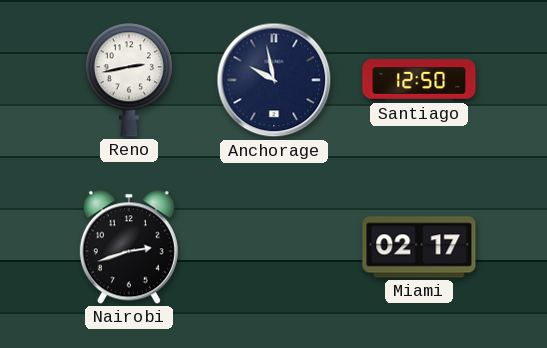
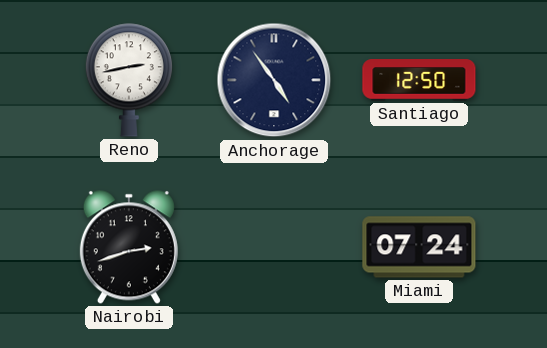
Anchorage: 9:58 -> 4:54
Miami: 02:17 -> 07:24
